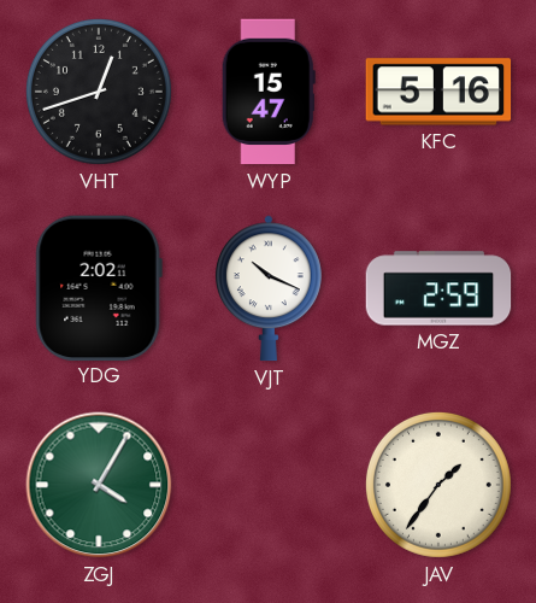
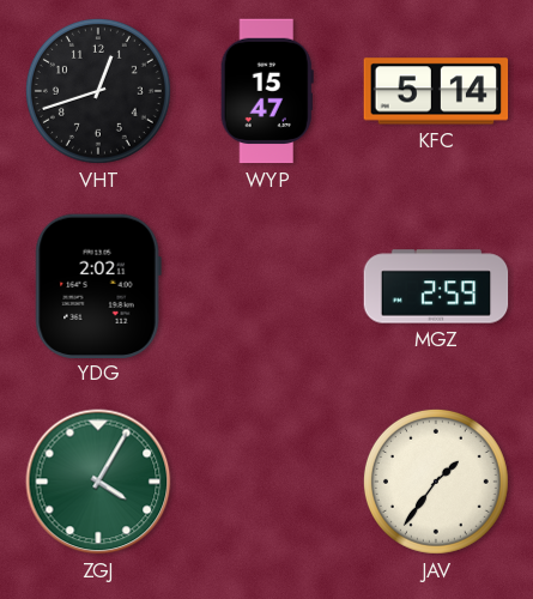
KFC: 5:16 -> 5:14
VJT: 10:19 -> none
